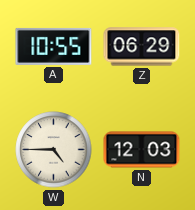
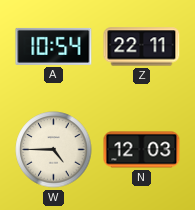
A: 10:55 -> 10:54
Z: 06:29 -> 22:11
